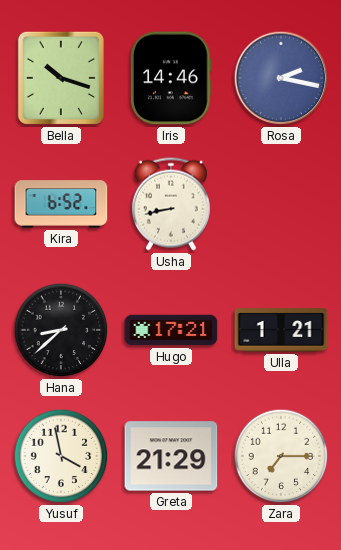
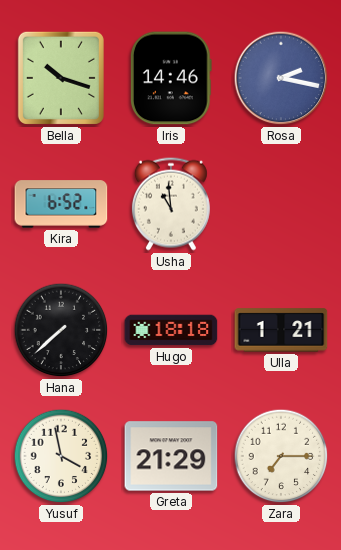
Usha: 8:43 -> 10:59
Hana: 8:38 -> 7:38
Hugo: 17:21 -> 18:18
